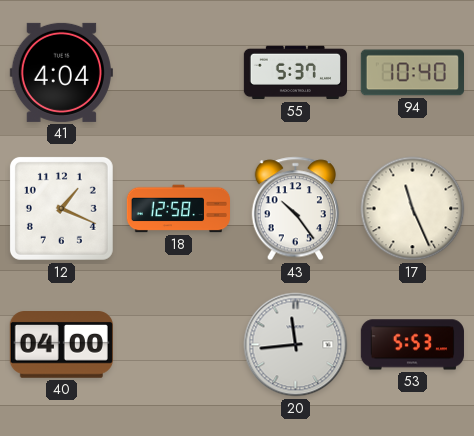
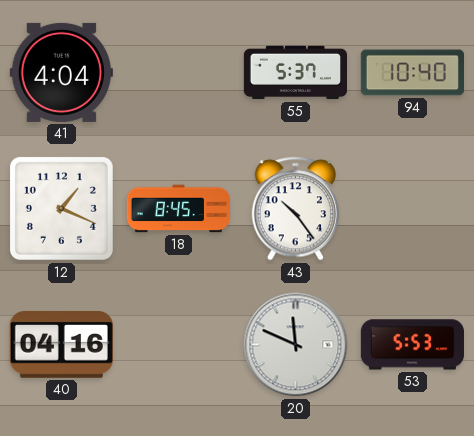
18: 12:58 -> 8:45
17: 11:26 -> none
40: 04:00 -> 04:16
20: 11:44 -> 11:49
